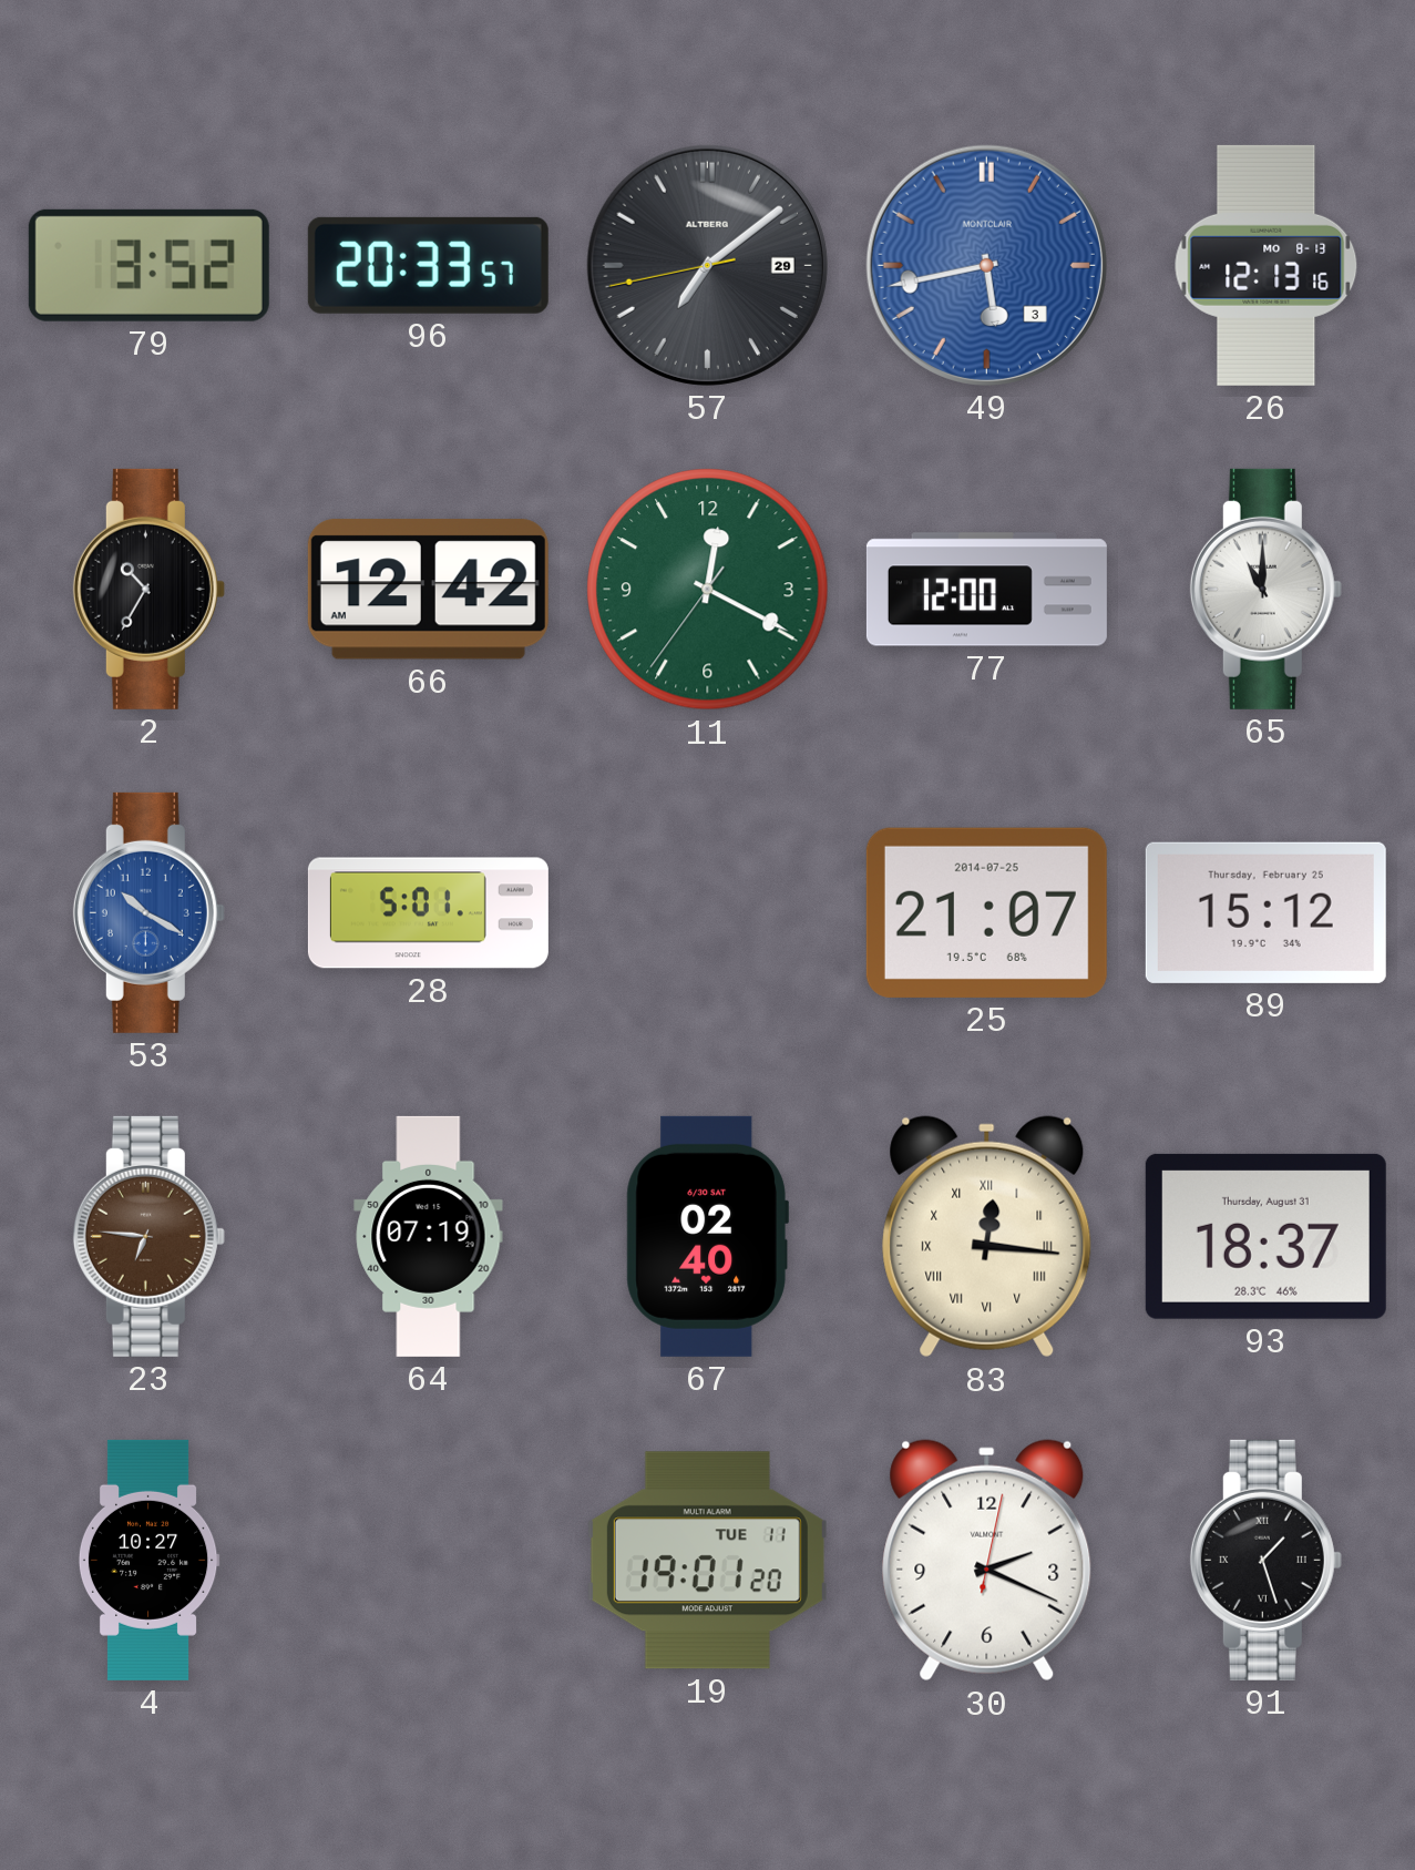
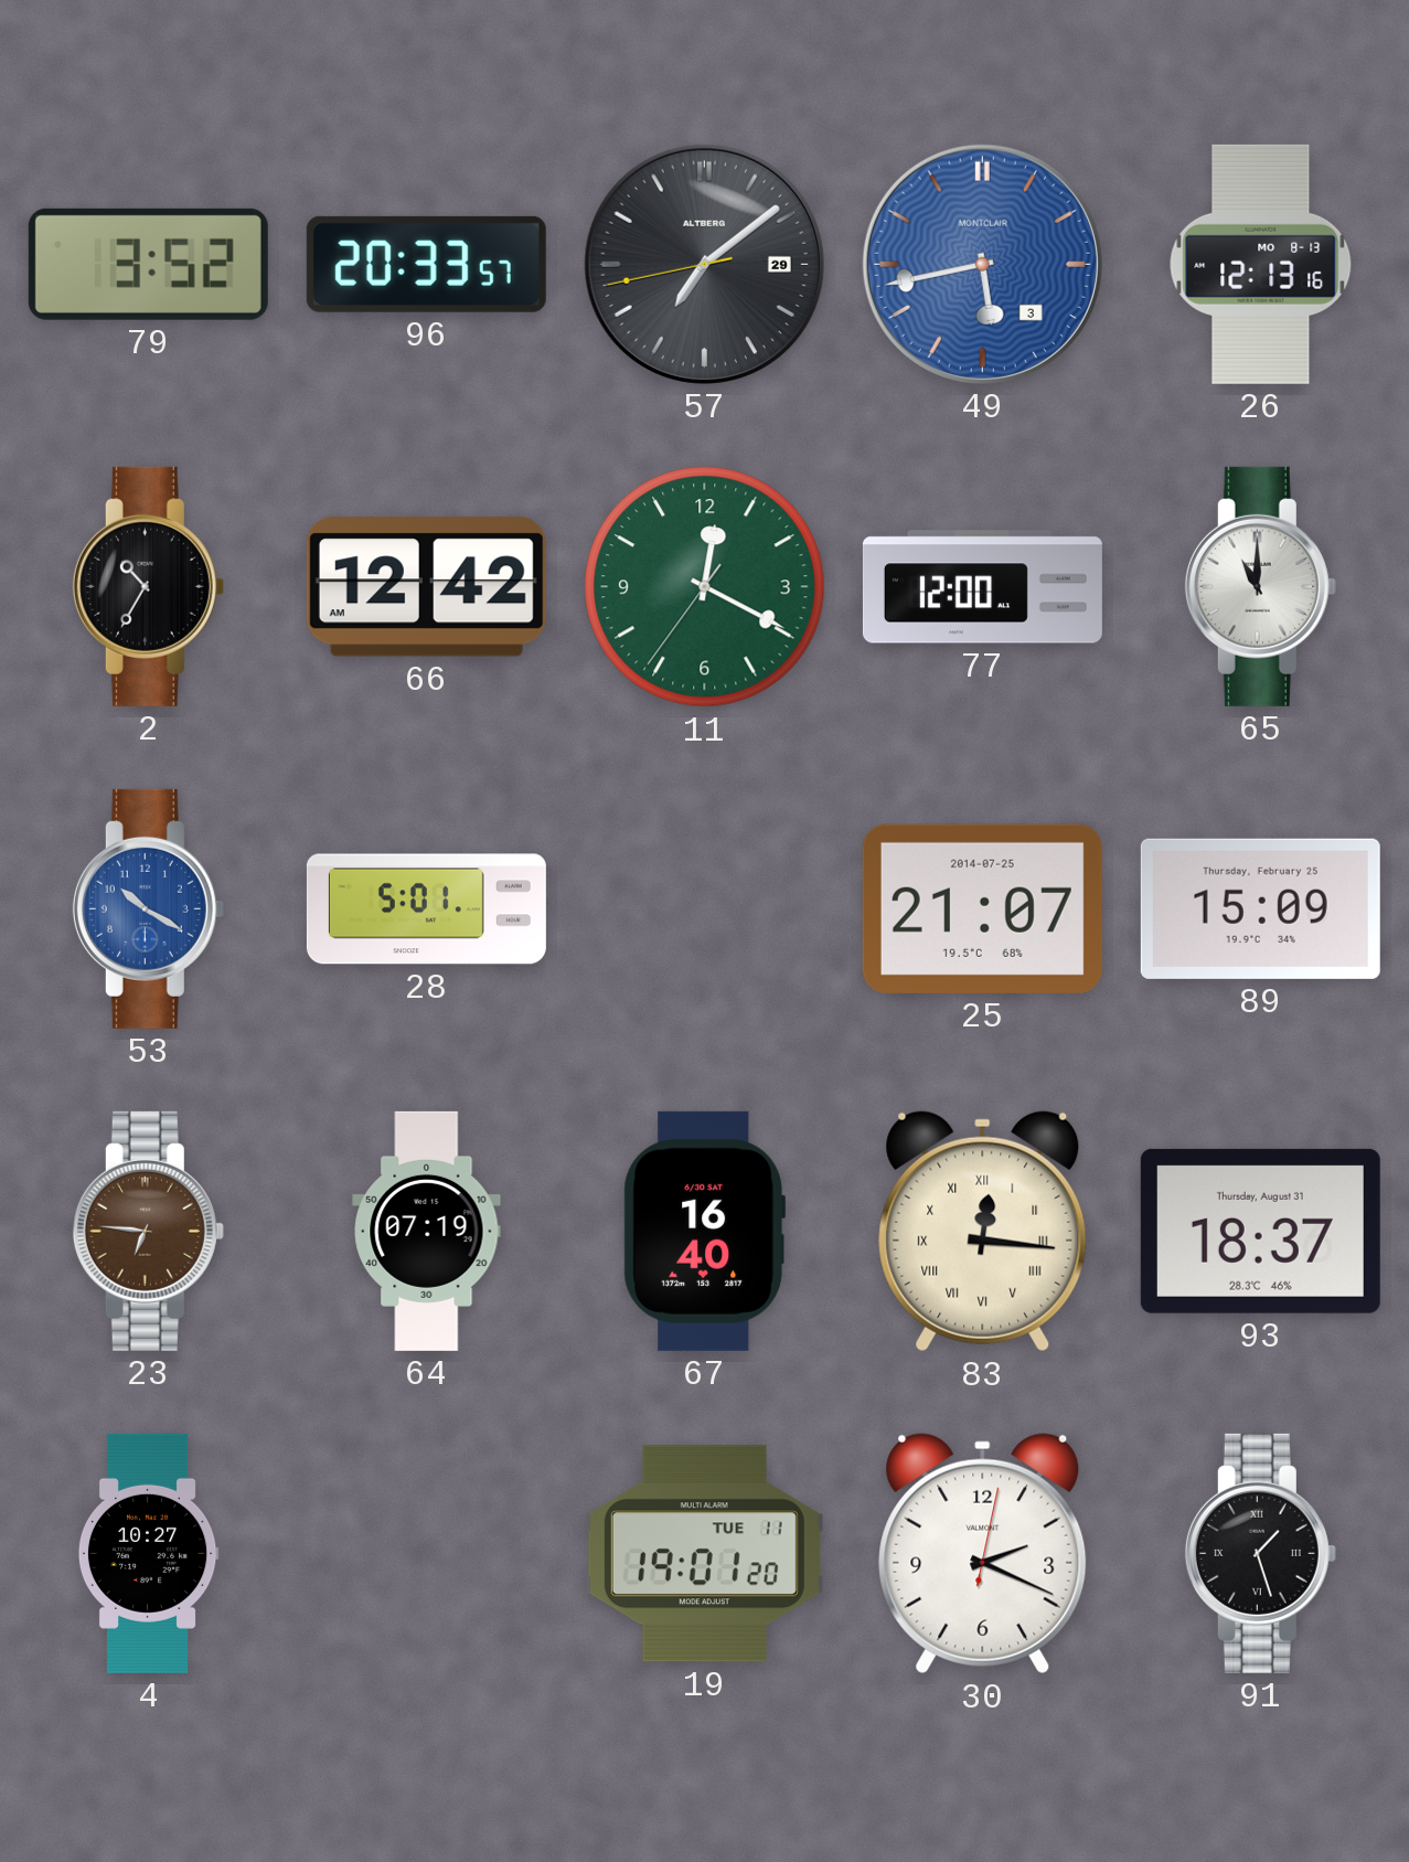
89: 15:12 -> 15:09
67: 02:40 -> 16:40
